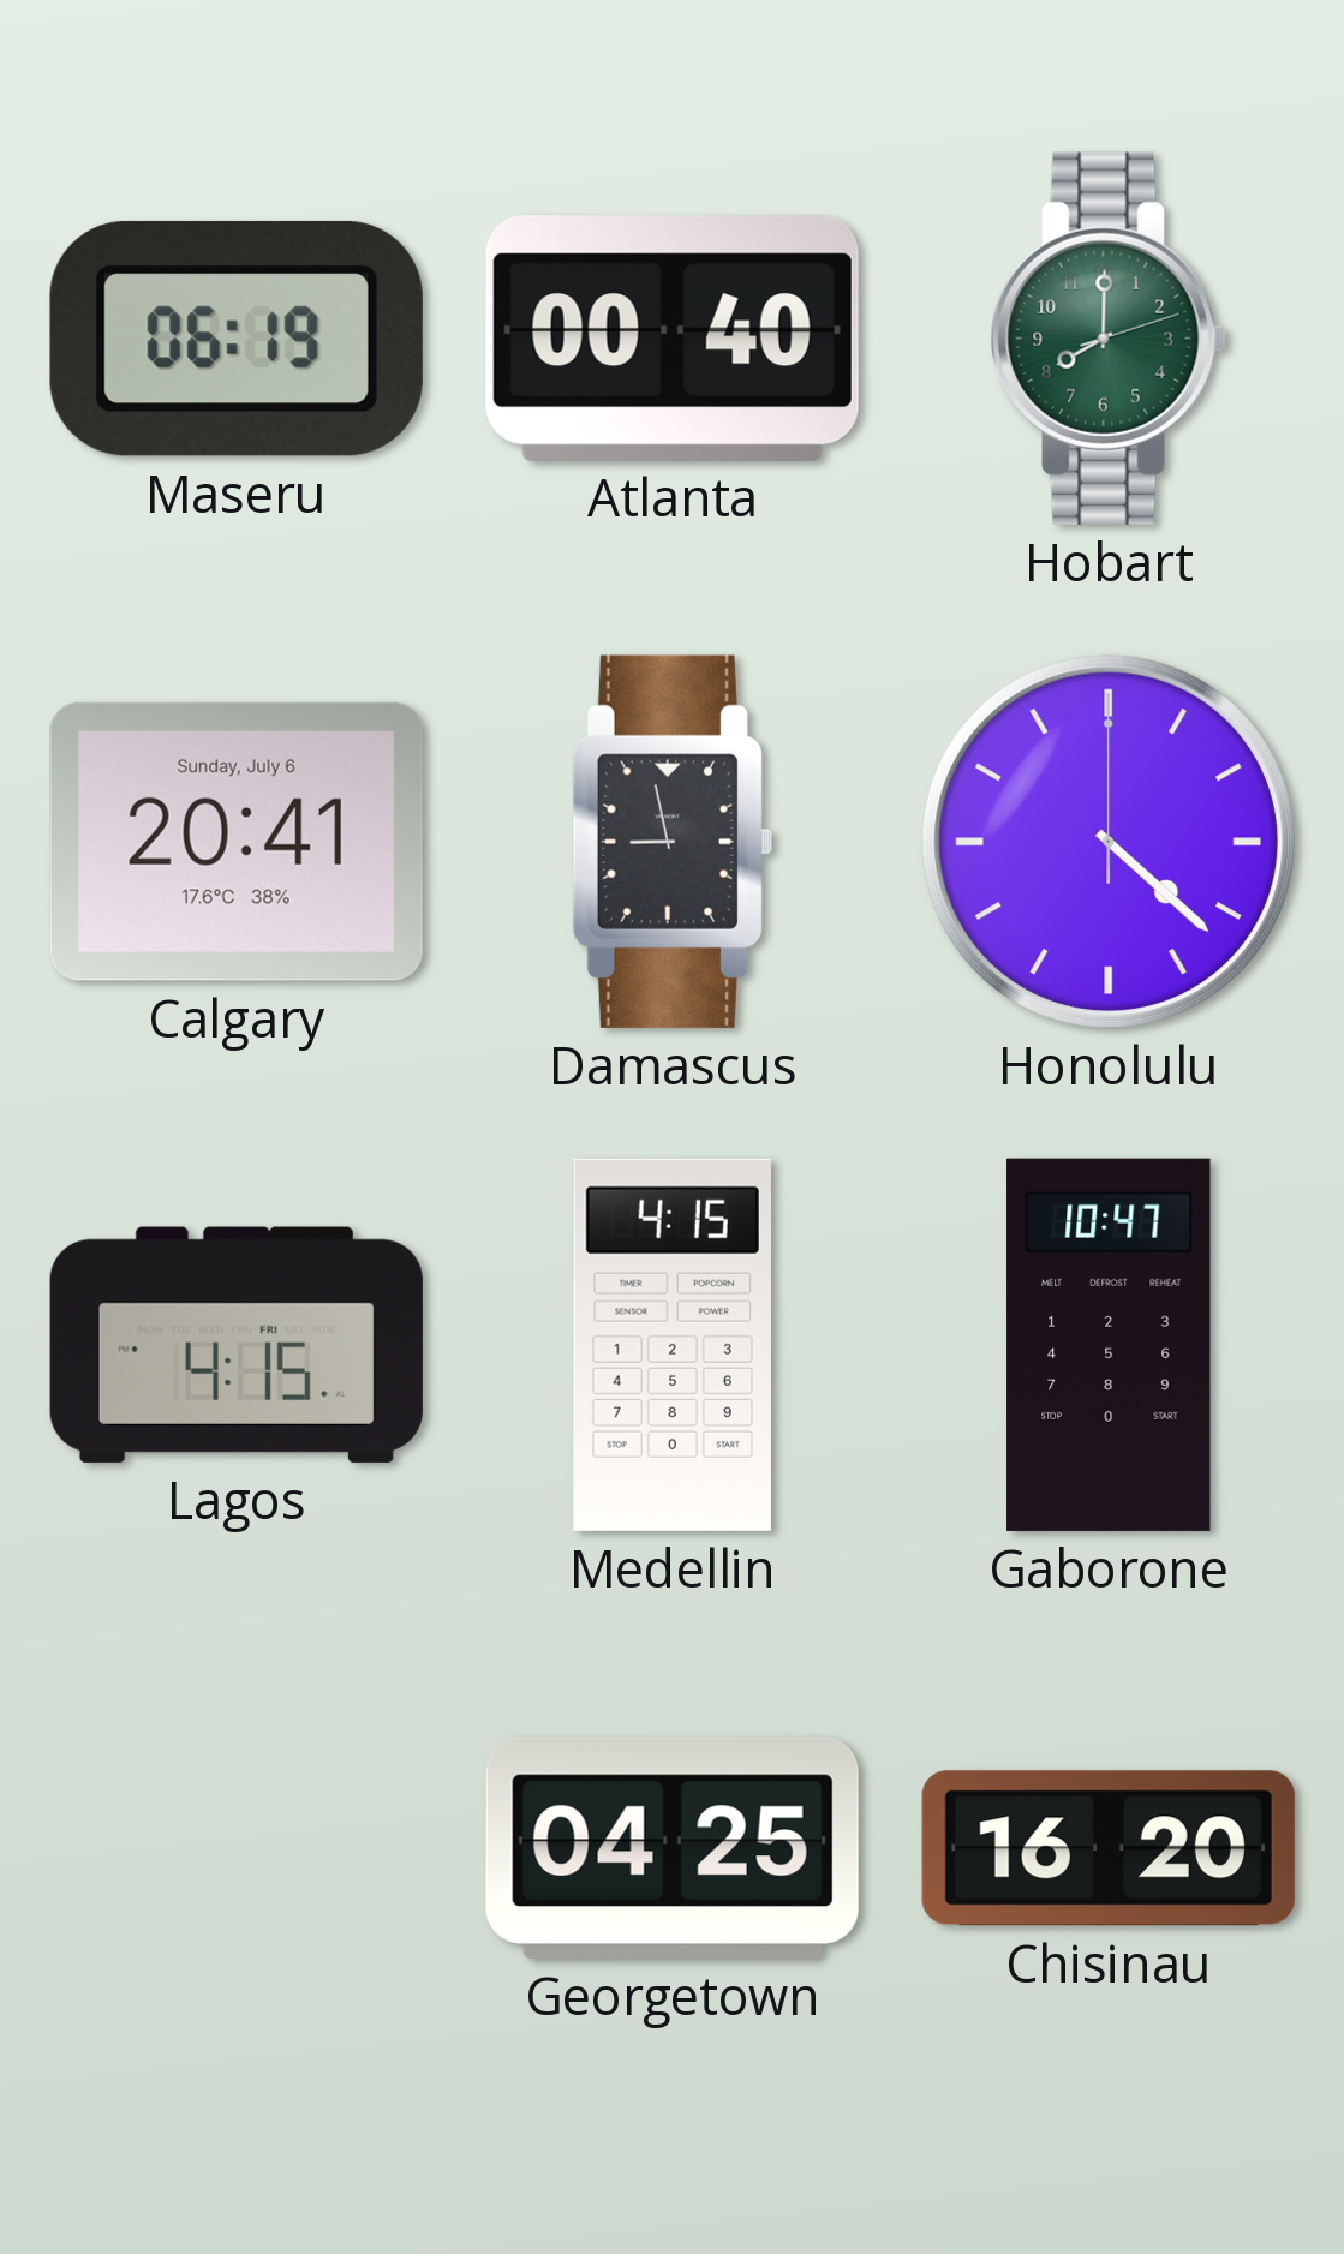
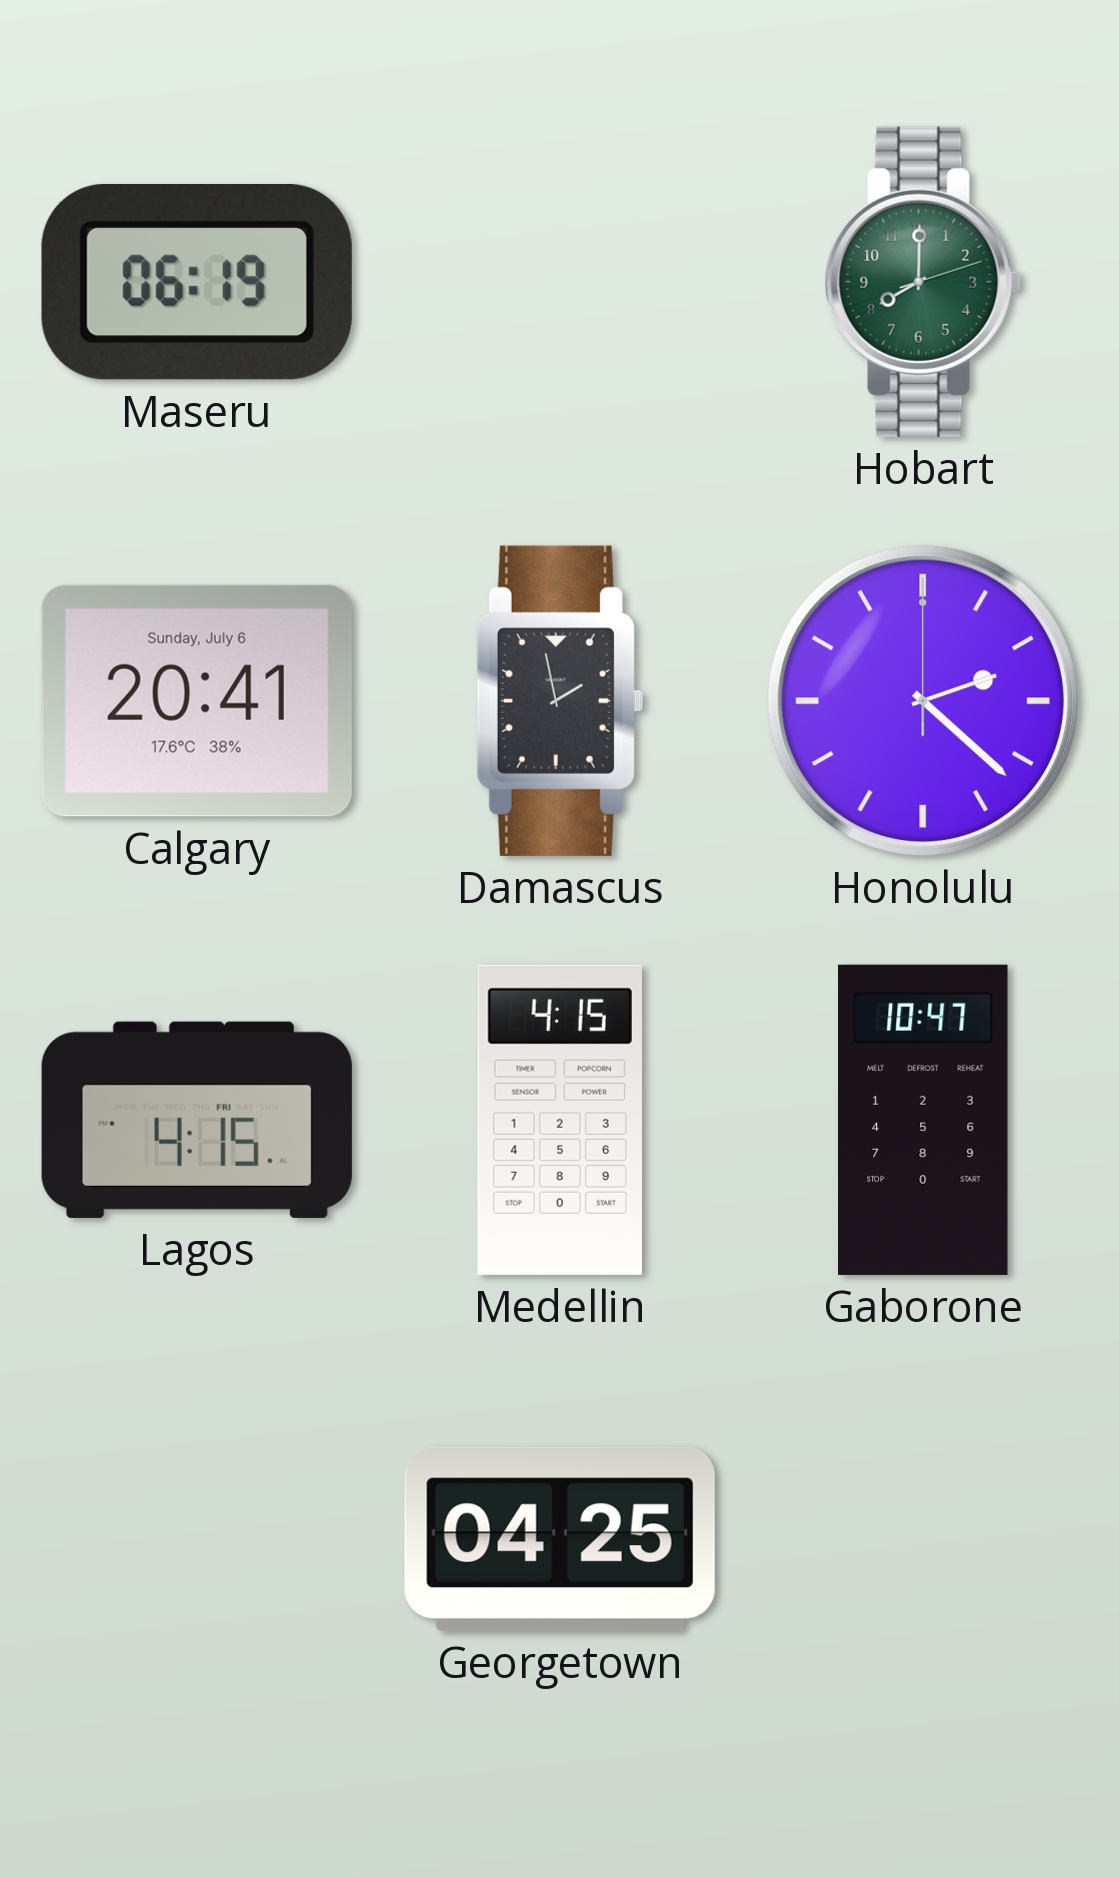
Atlanta: 00:40 -> none
Damascus: 8:58 -> 1:58
Honolulu: 4:22 -> 2:22
Chisinau: 16:20 -> none
